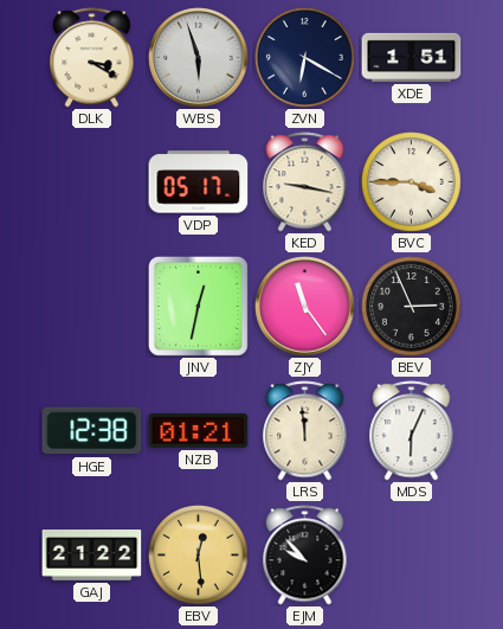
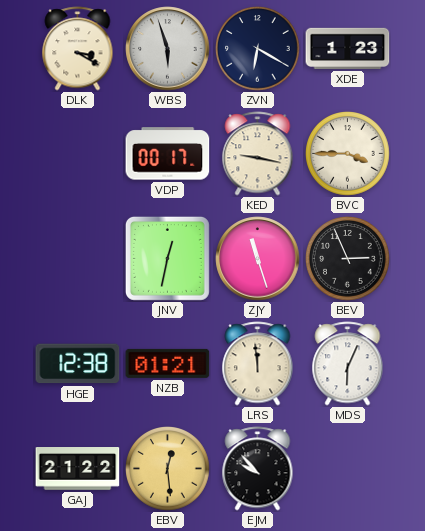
XDE: 1:51 -> 1:23
VDP: 05:17 -> 00:17
ZJY: 11:24 -> 11:27
